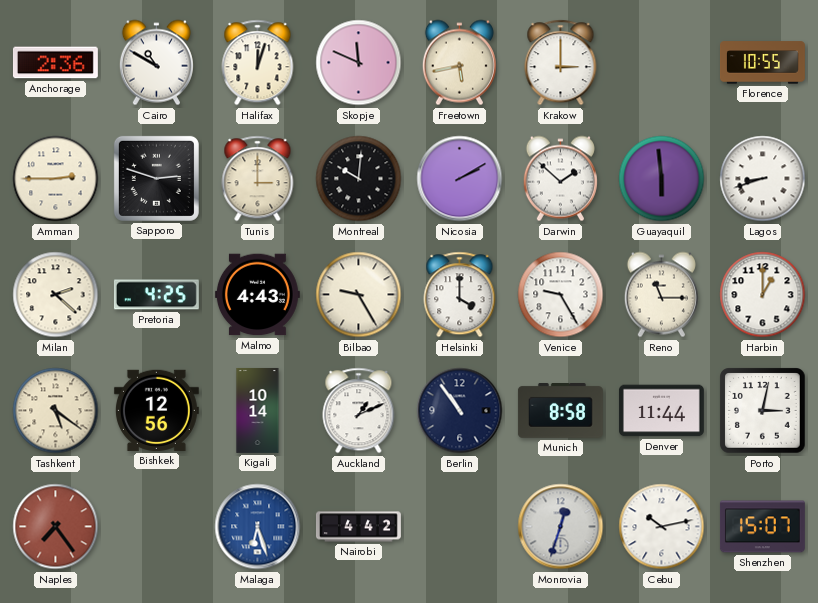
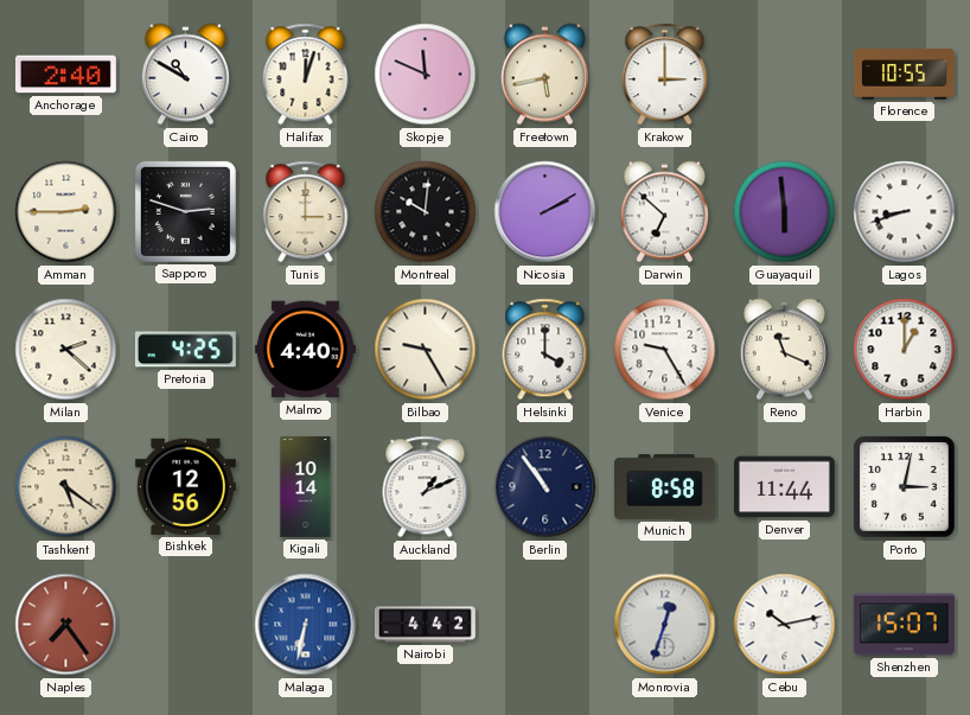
Anchorage: 2:36 -> 2:40
Darwin: 1:52 -> 6:52
Malmo: 4:43 -> 4:40
Reno: 11:15 -> 11:19
Malaga: 6:27 -> 6:32
